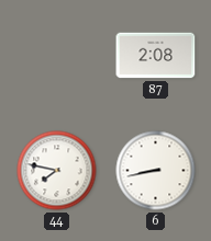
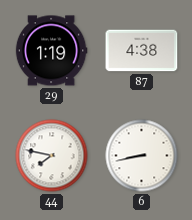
29: none -> 1:19
87: 2:08 -> 4:38
